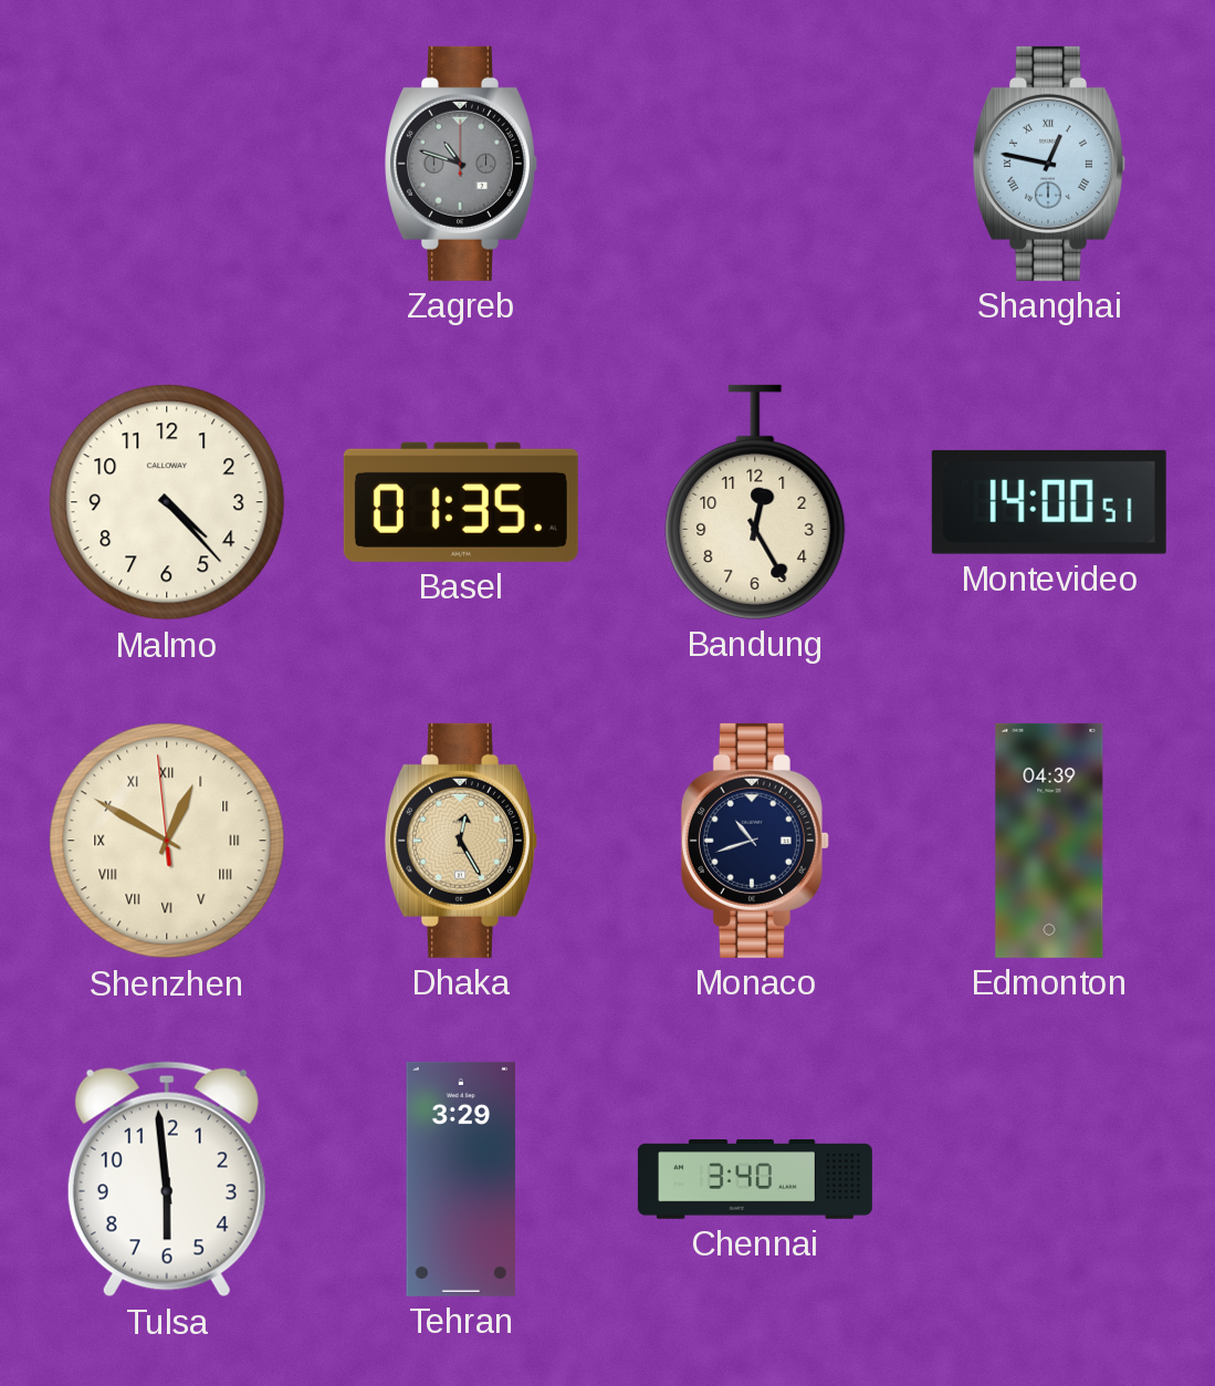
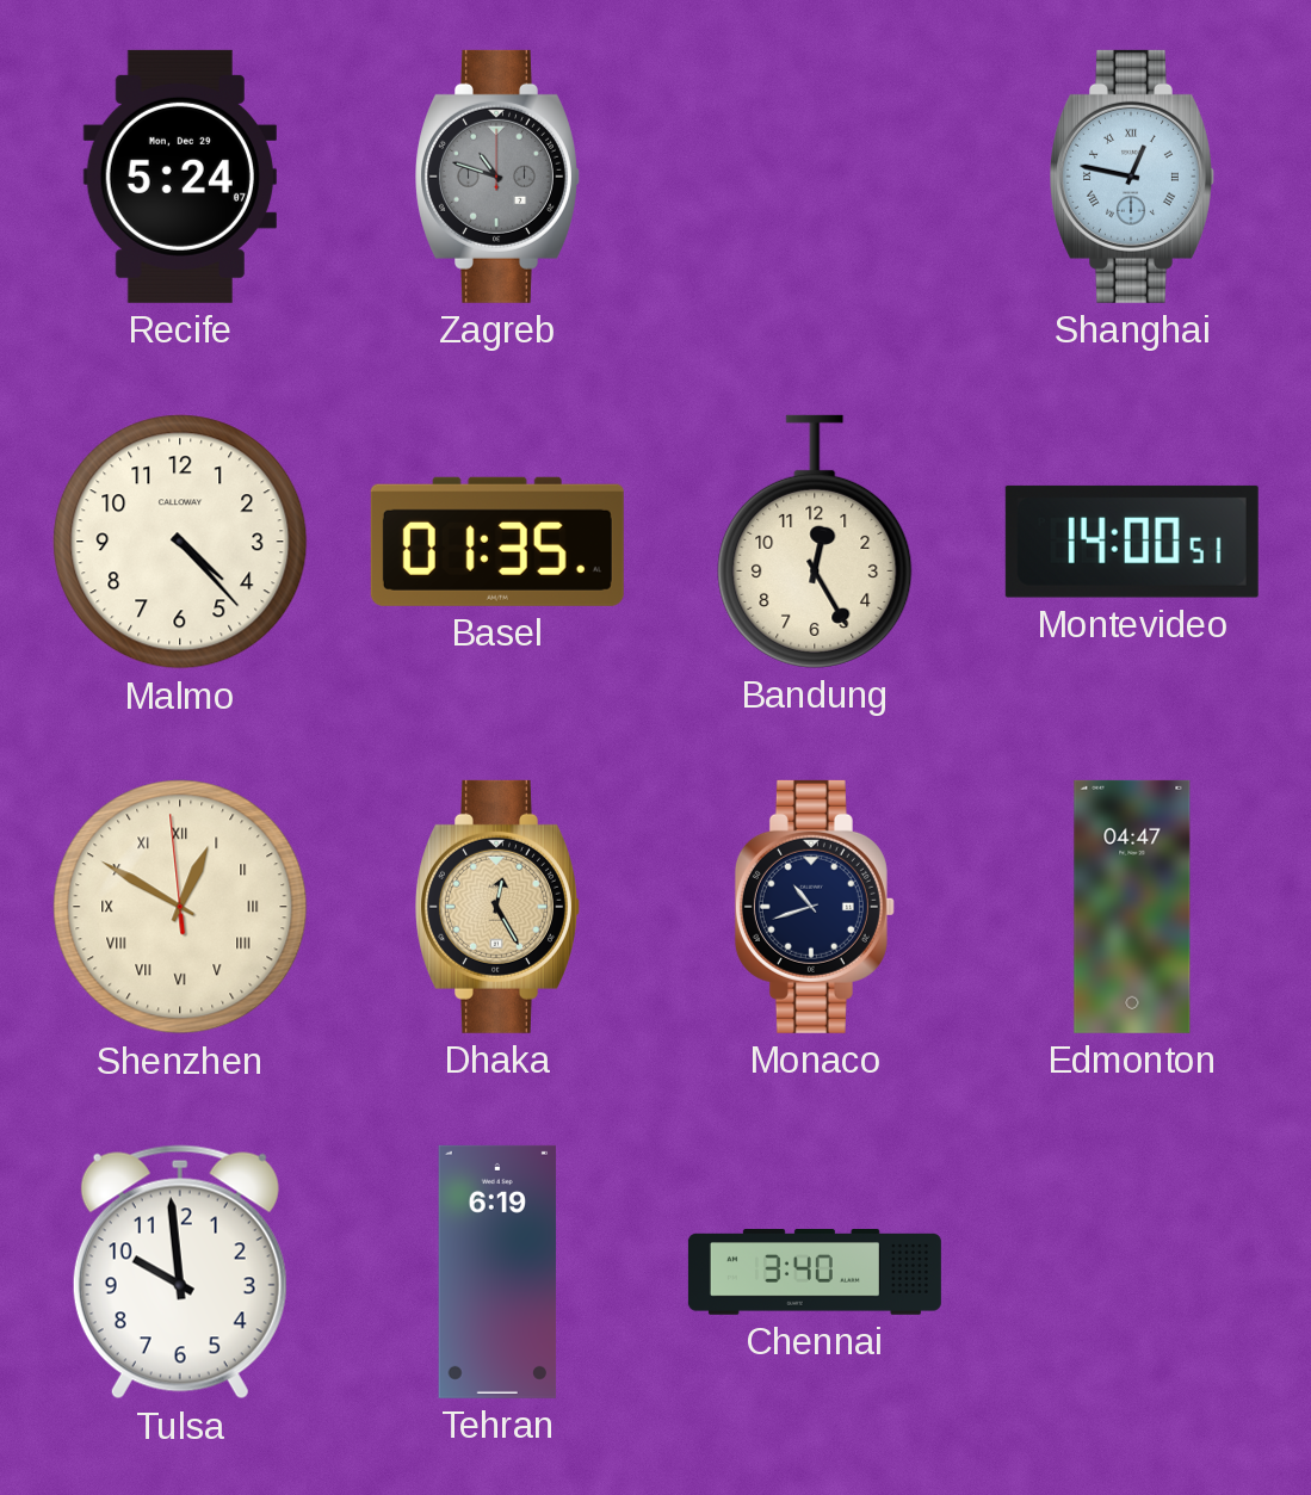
Recife: none -> 5:24
Edmonton: 04:39 -> 04:47
Tulsa: 5:59 -> 9:59
Tehran: 3:29 -> 6:19
